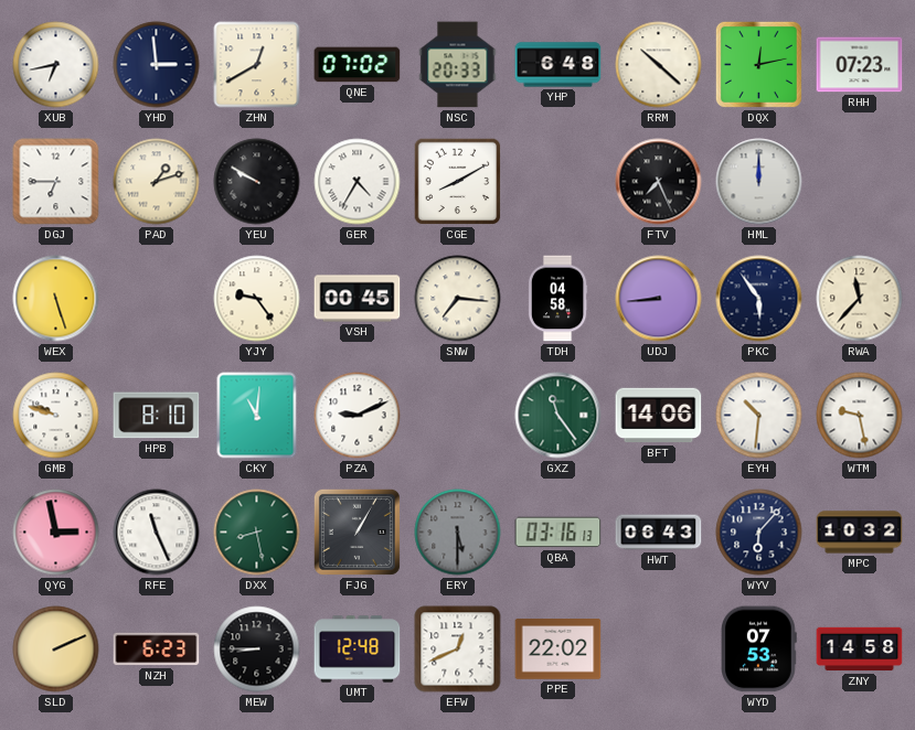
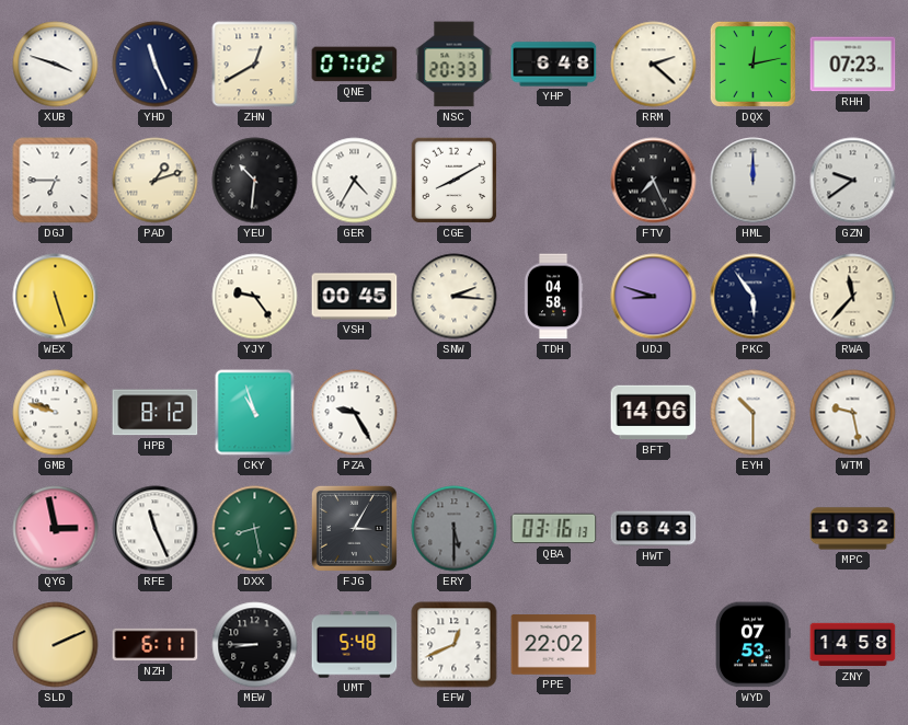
XUB: 6:43 -> 3:48
YHD: 2:59 -> 11:26
RRM: 10:22 -> 2:22
YEU: 9:50 -> 10:31
GZN: none -> 9:39
SNW: 7:16 -> 2:16
UDJ: 8:44 -> 8:48
HPB: 8:10 -> 8:12
CKY: 11:01 -> 10:57
PZA: 9:11 -> 9:25
GXZ: 11:24 -> none
EYH: 10:31 -> 10:30
FJG: 1:05 -> 3:05
WYV: 6:07 -> none
NZH: 6:23 -> 6:11
UMT: 12:48 -> 5:48
